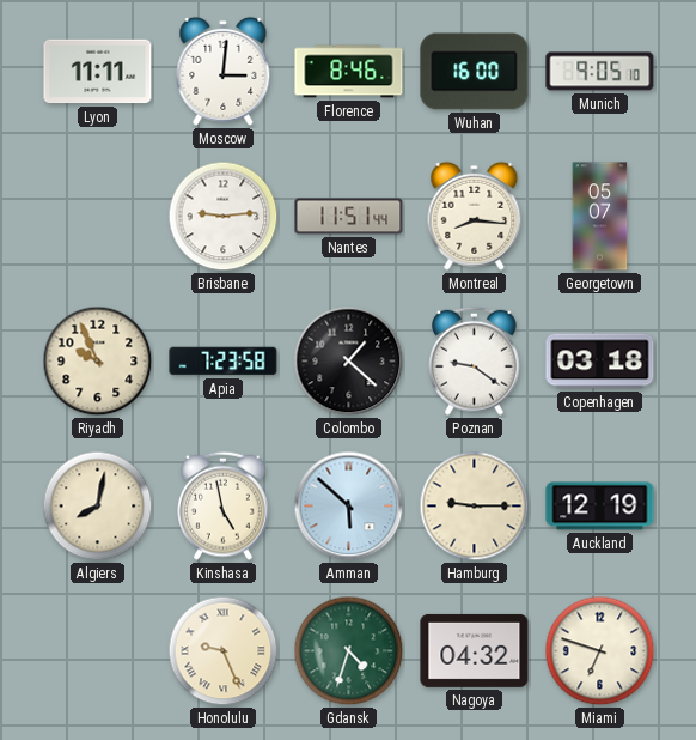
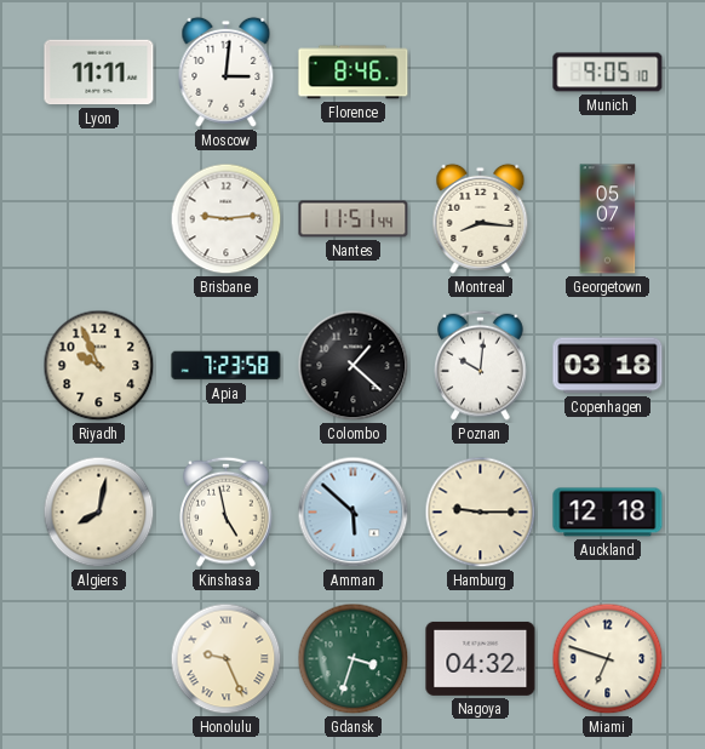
Wuhan: 16:00 -> none
Poznan: 9:21 -> 10:01
Auckland: 12:19 -> 12:18
Gdansk: 4:33 -> 3:33
